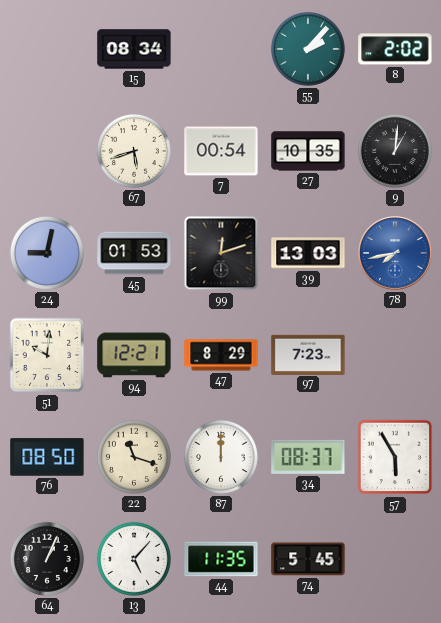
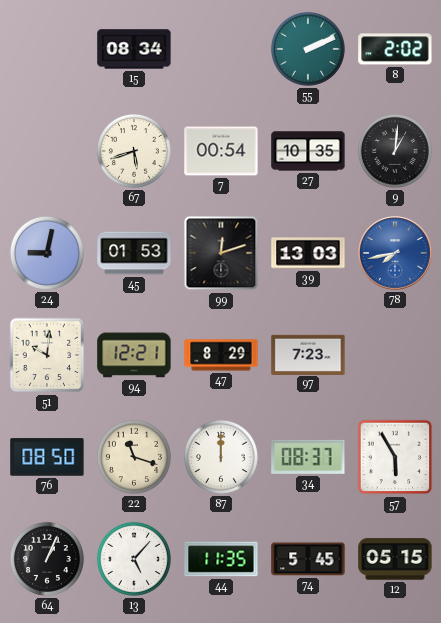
55: 2:07 -> 2:11
12: none -> 05:15
